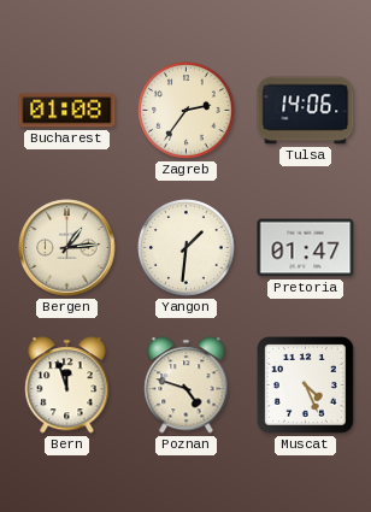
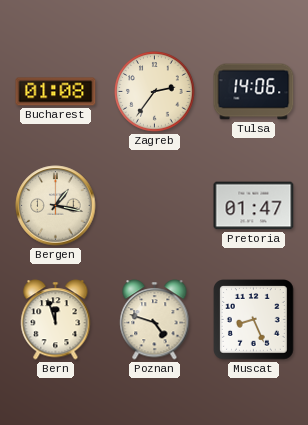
Bergen: 1:14 -> 1:17
Yangon: 1:31 -> none
Muscat: 4:26 -> 8:26
